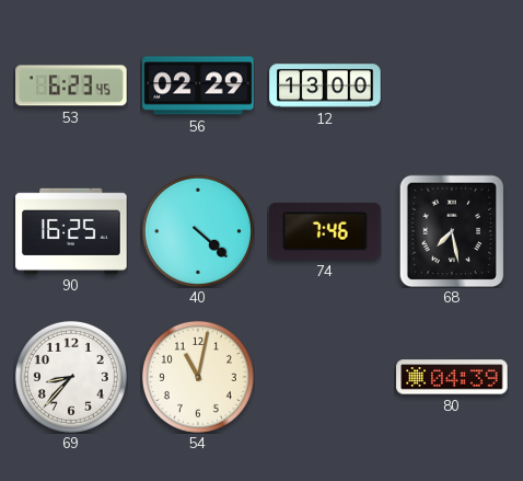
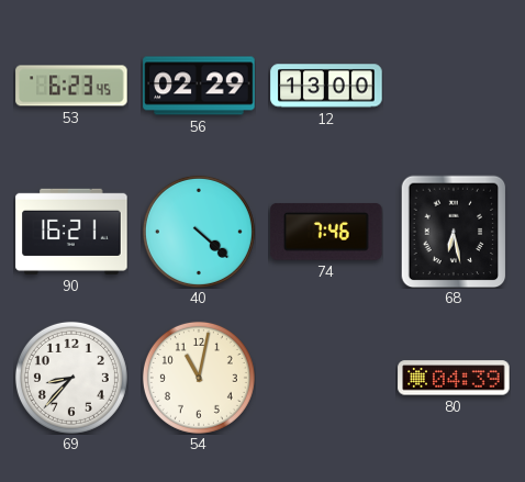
90: 16:25 -> 16:21
68: 7:28 -> 6:28
